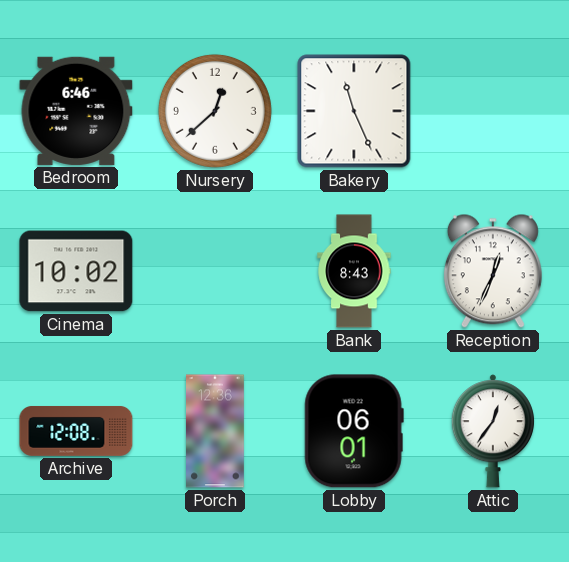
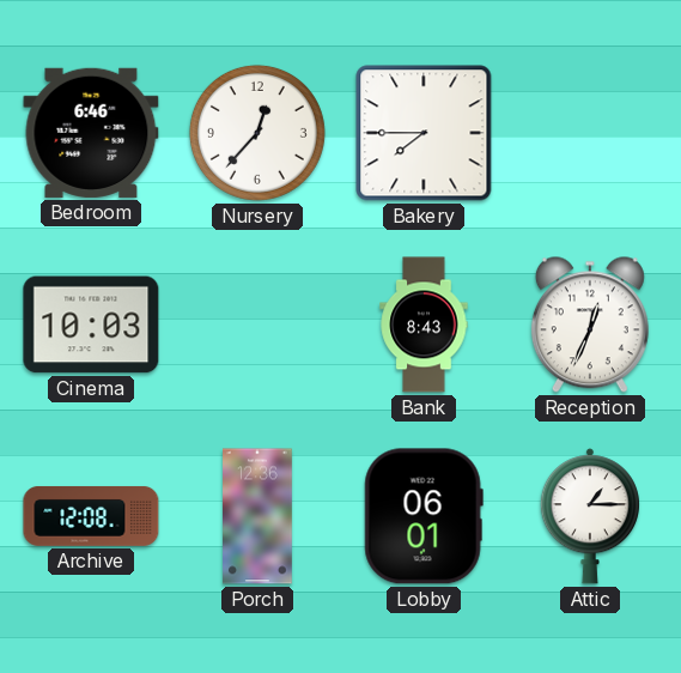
Nursery: 12:38 -> 12:37
Bakery: 11:26 -> 7:45
Cinema: 10:02 -> 10:03
Attic: 12:36 -> 1:15
